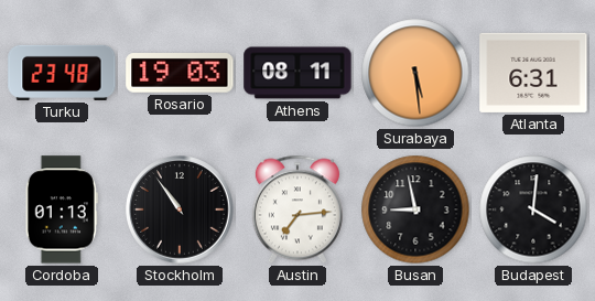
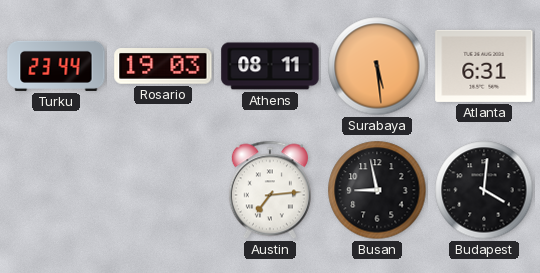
Turku: 23:48 -> 23:44
Cordoba: 01:13 -> none
Stockholm: 10:54 -> none
